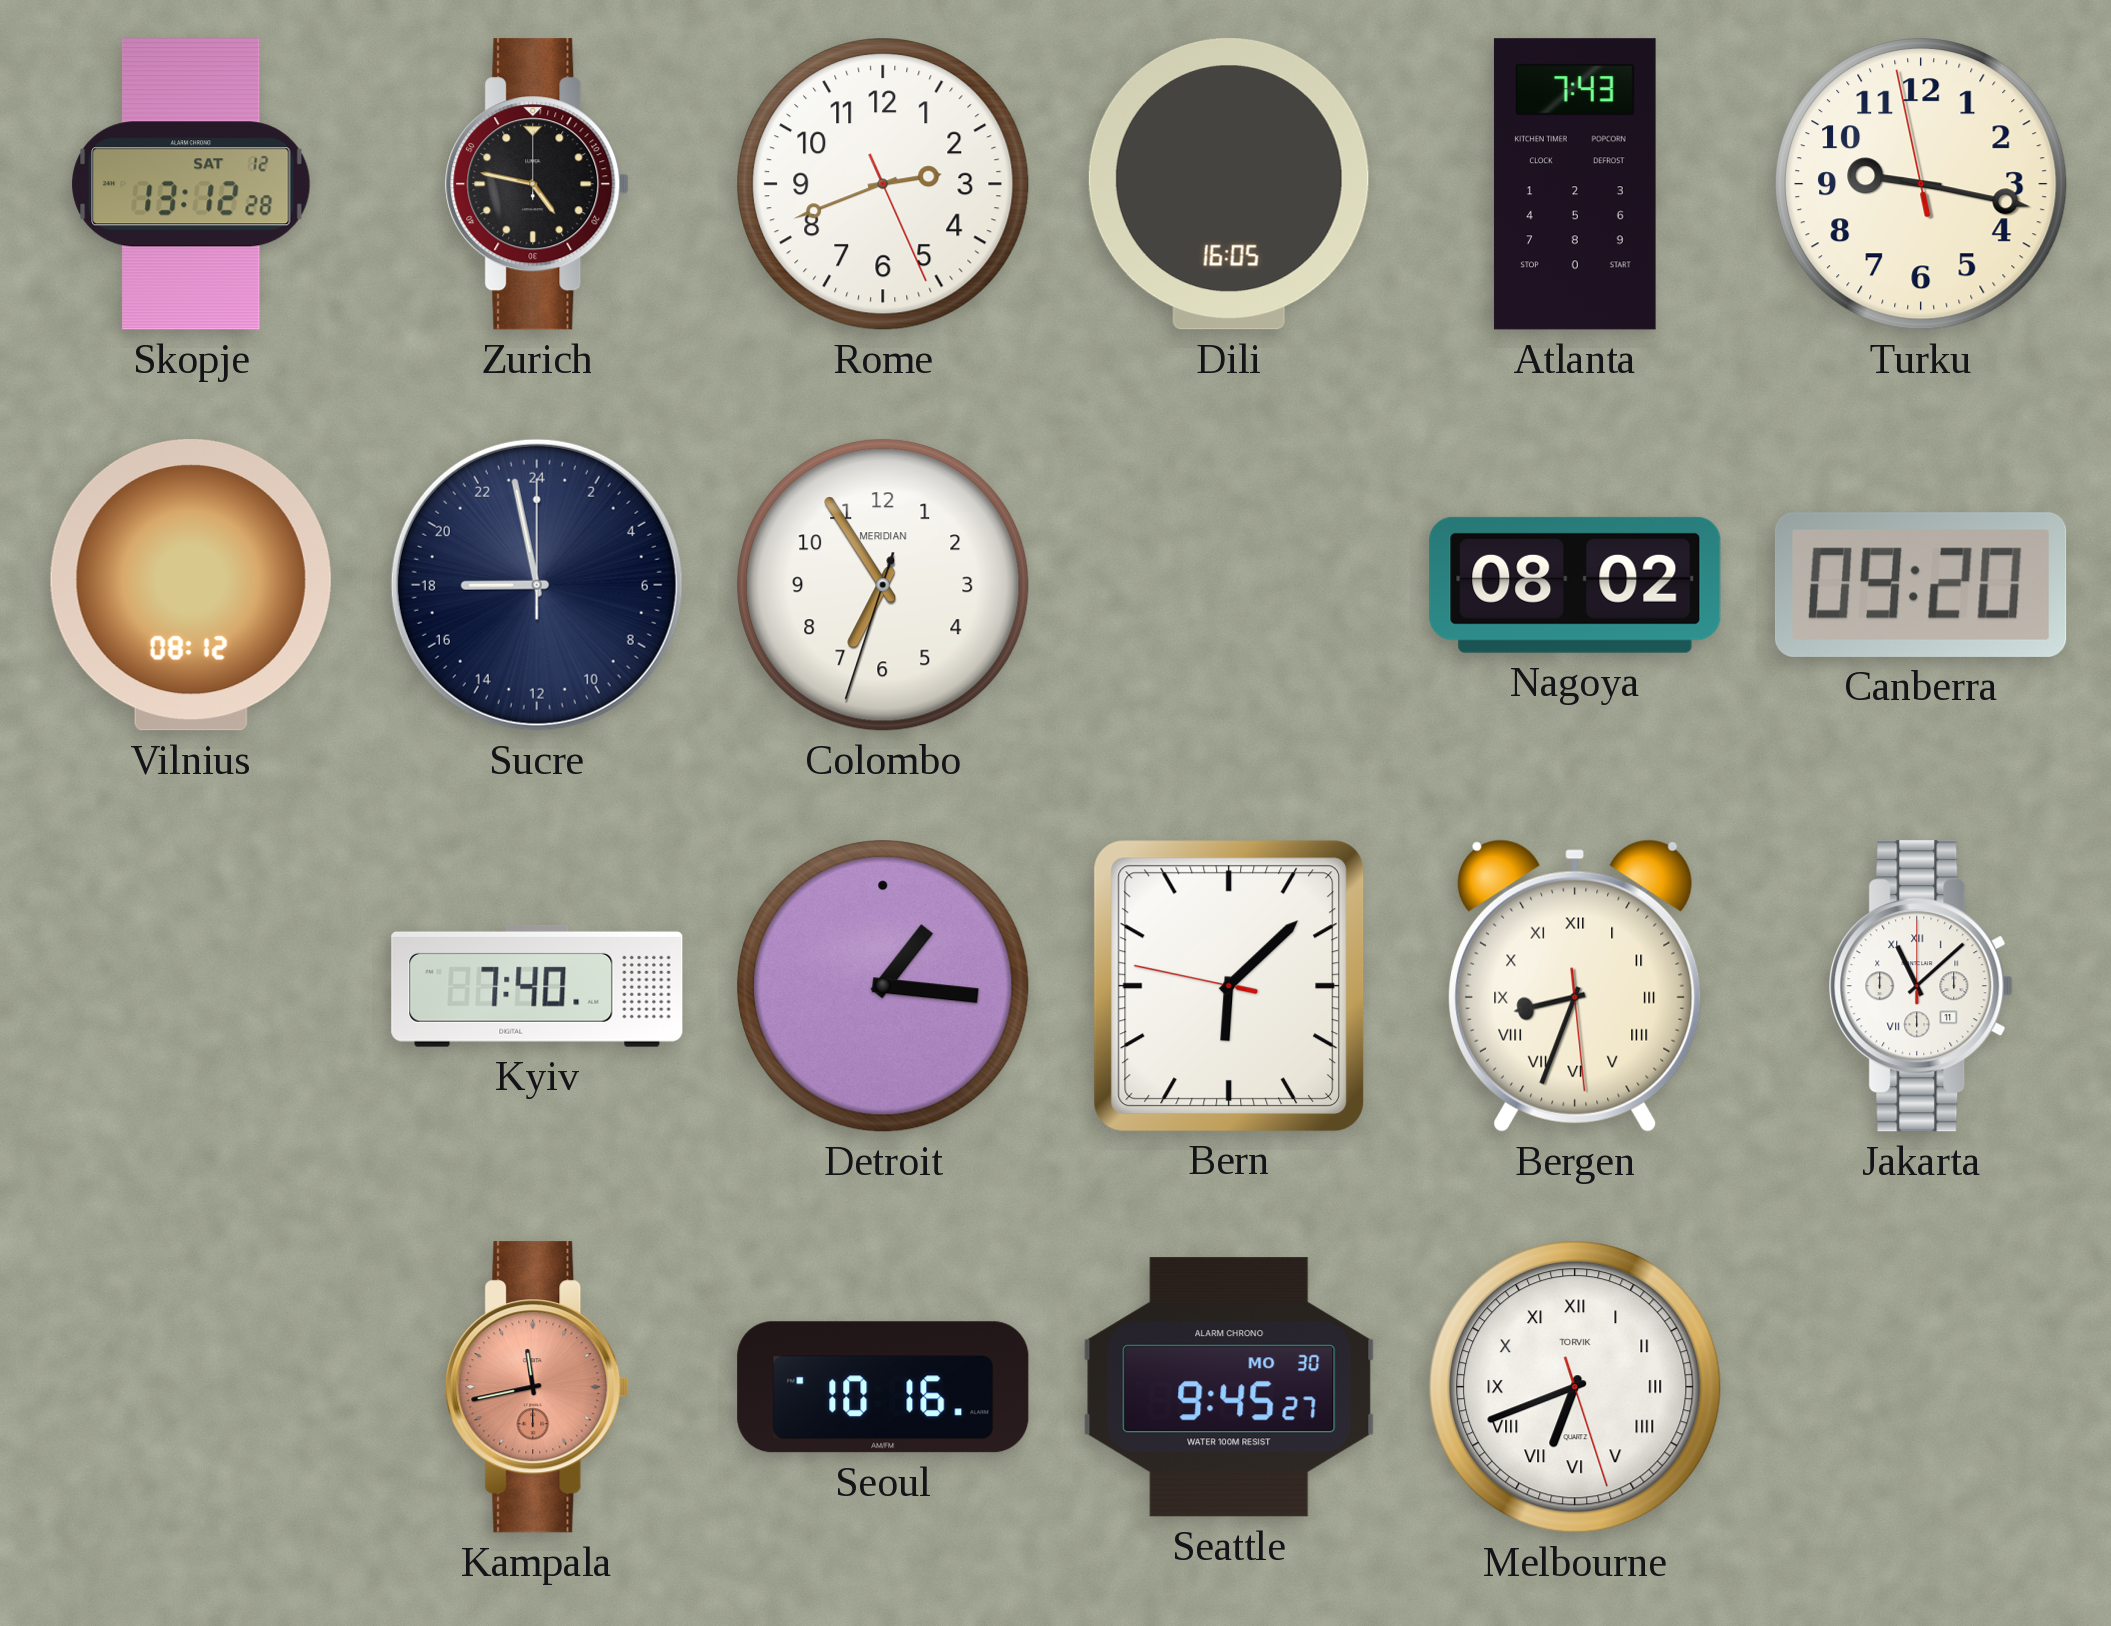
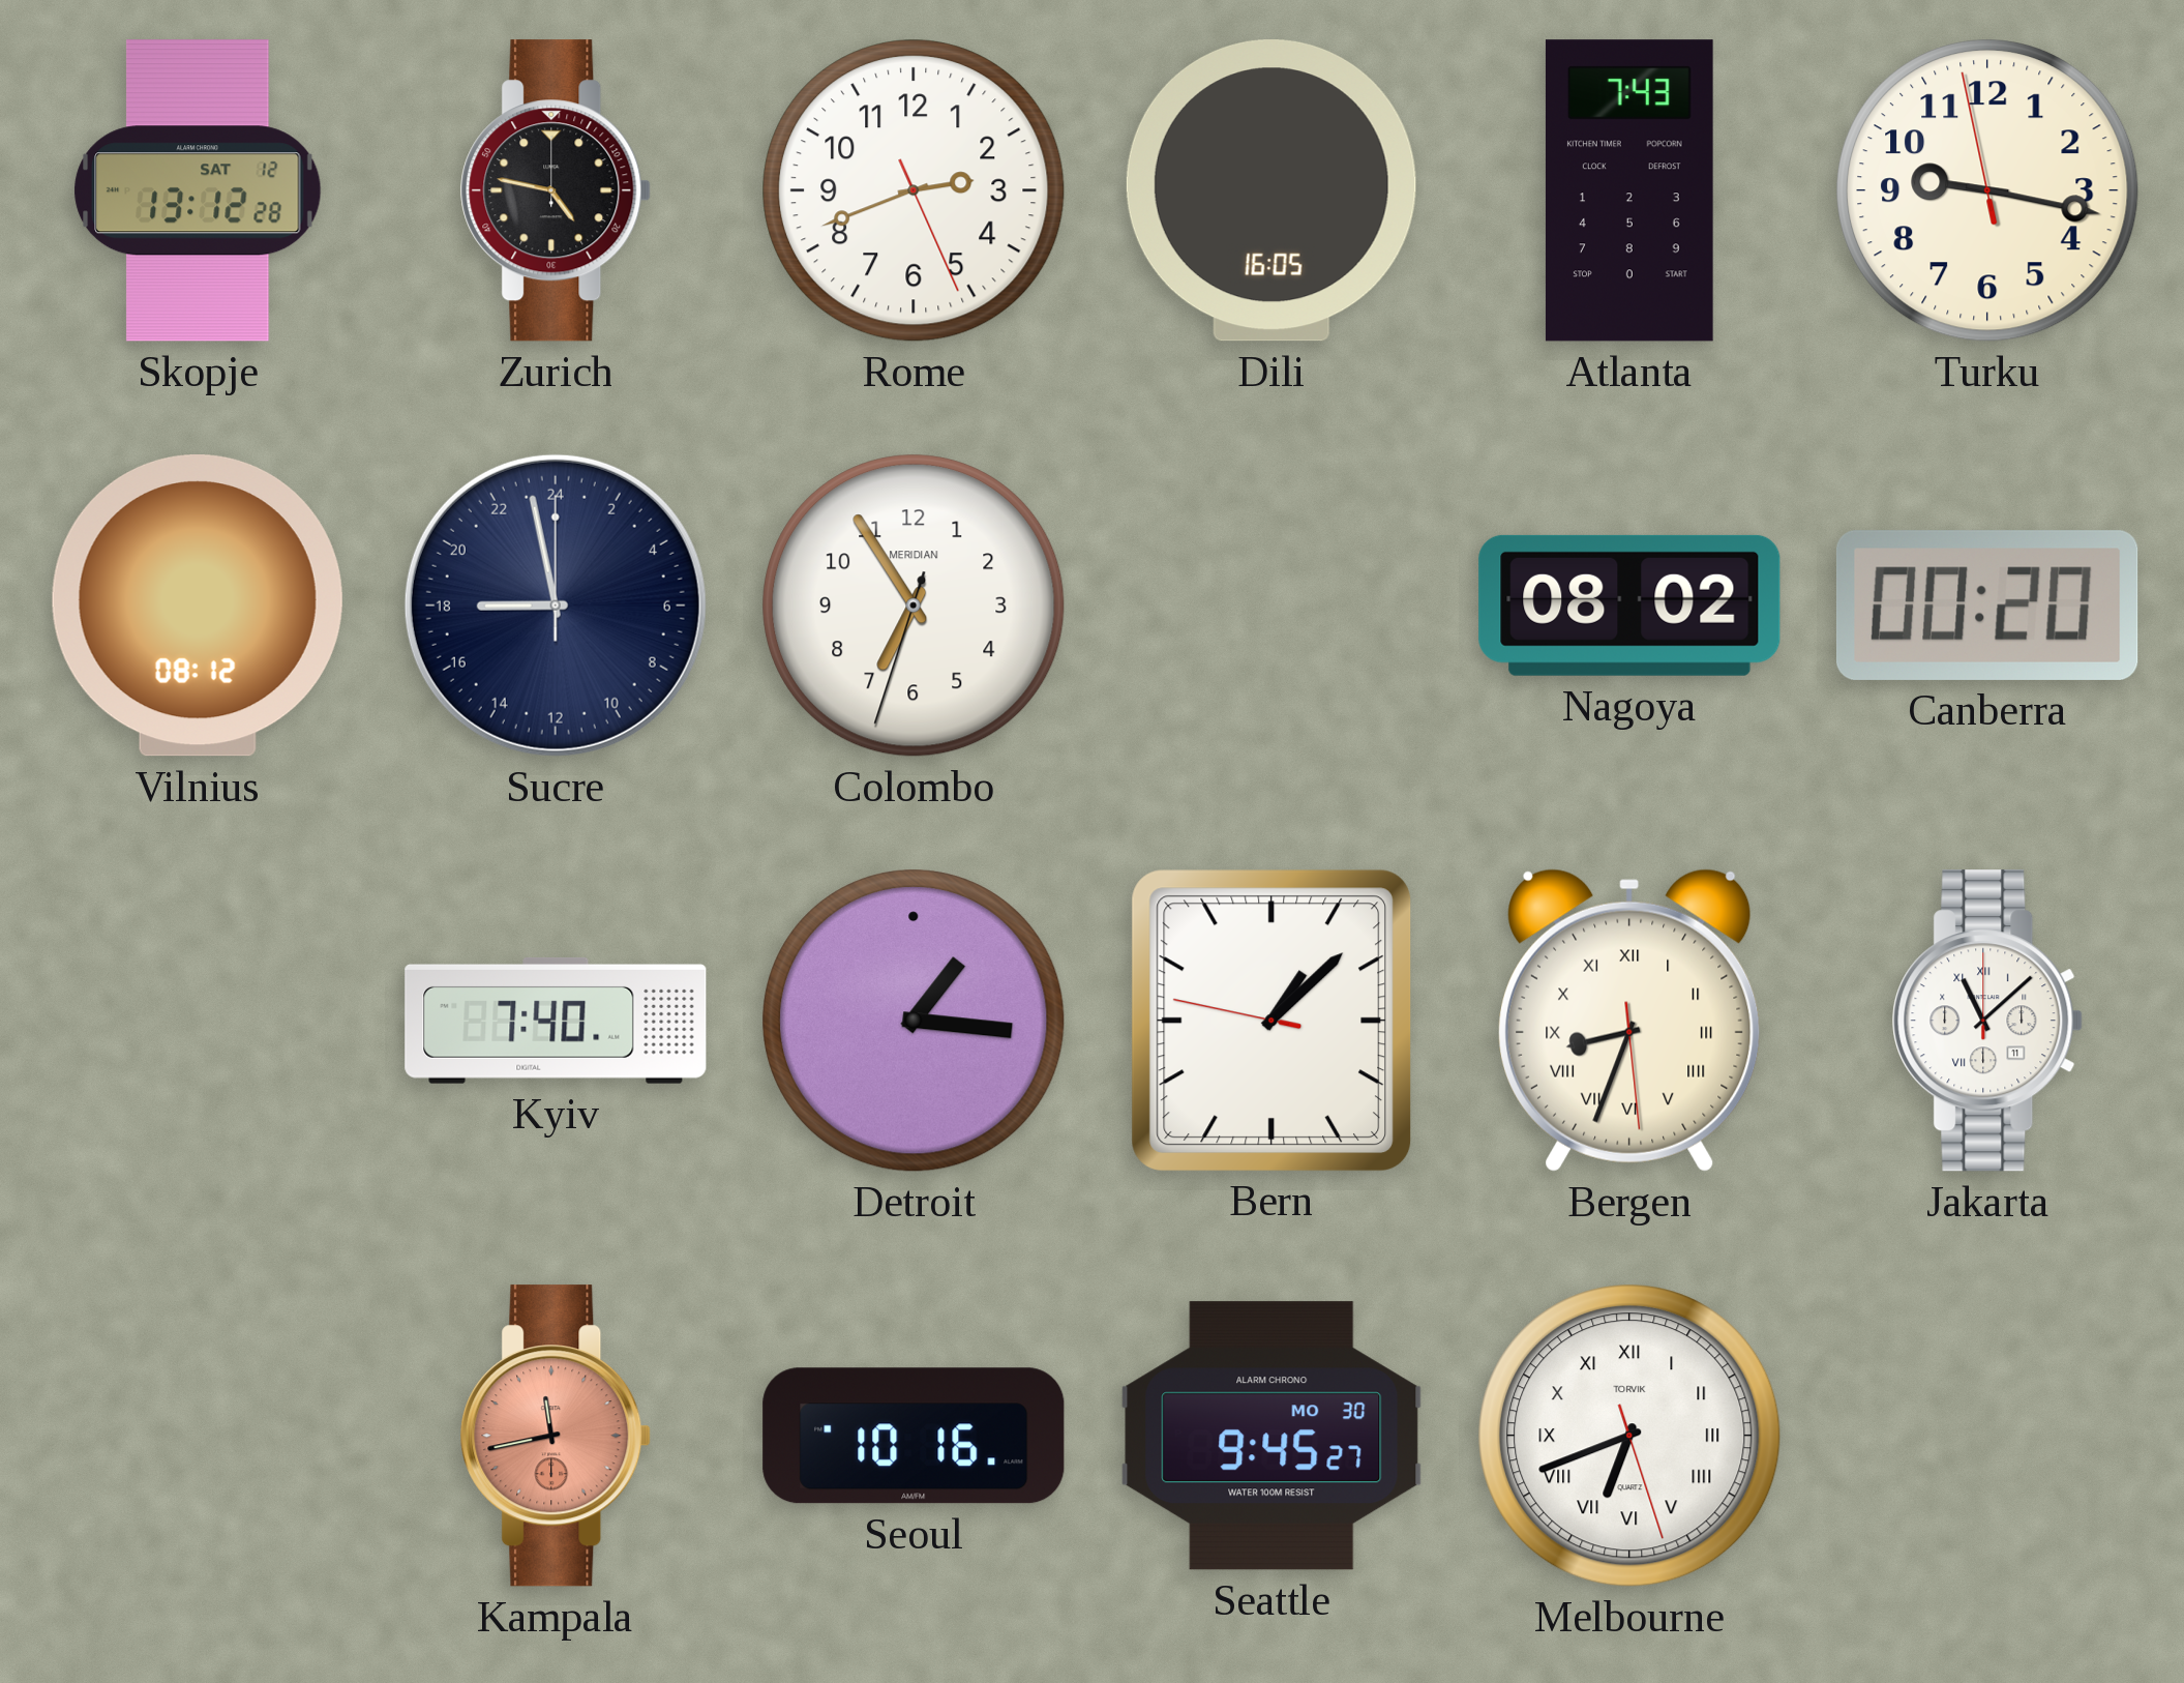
Canberra: 09:20 -> 00:20
Bern: 6:07 -> 1:07
